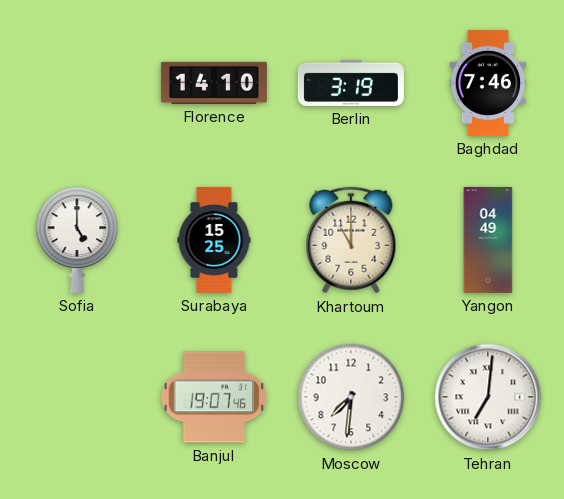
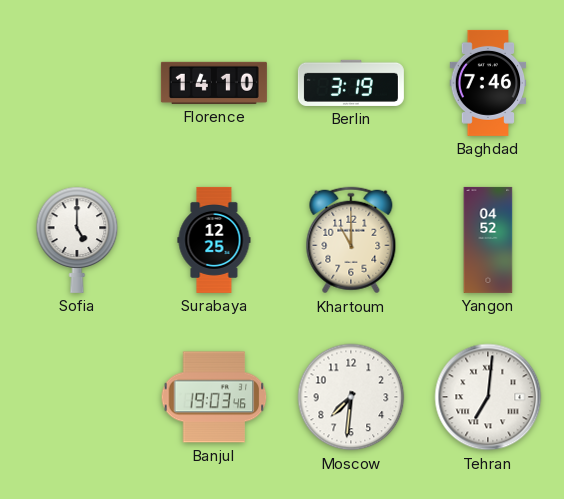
Surabaya: 15:25 -> 12:25
Yangon: 04:49 -> 04:52
Banjul: 19:07 -> 19:03
